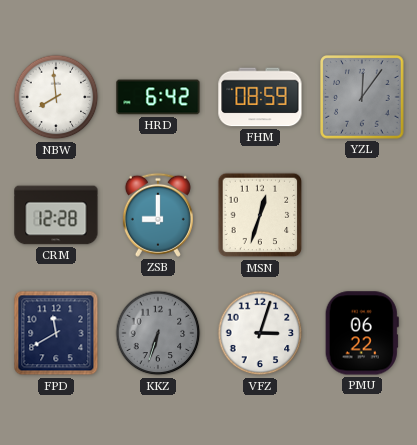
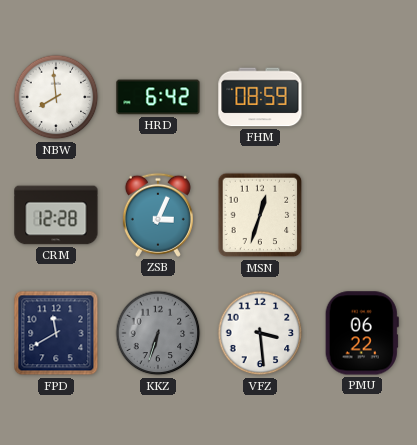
YZL: 12:06 -> none
ZSB: 9:00 -> 3:04
VFZ: 3:03 -> 3:29
